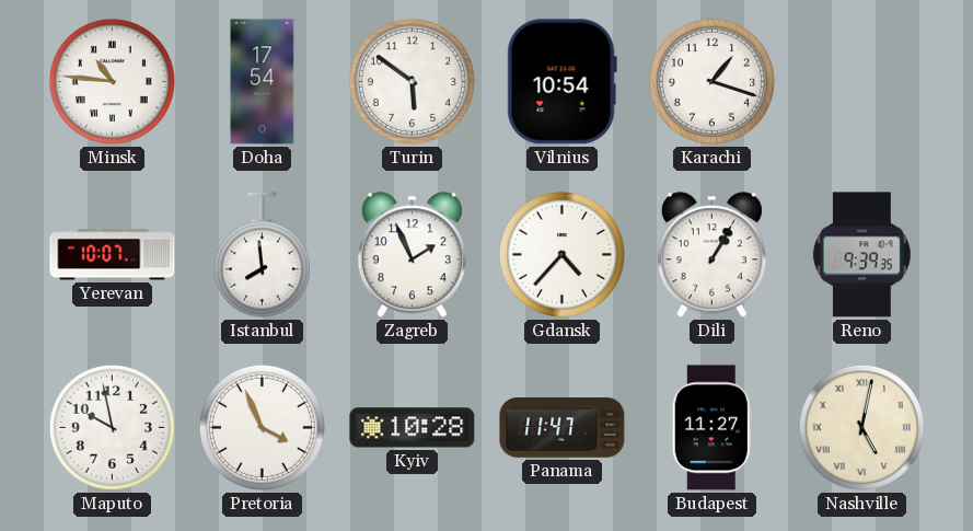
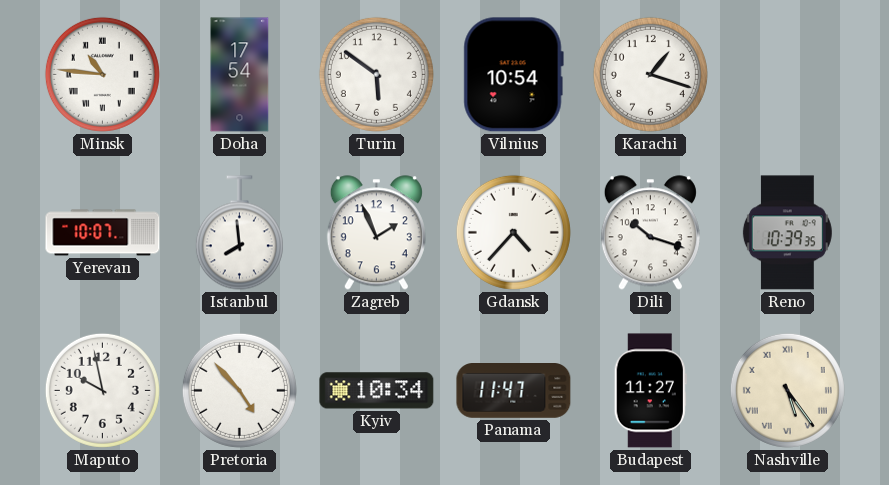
Dili: 1:05 -> 10:18
Reno: 9:39 -> 10:39
Pretoria: 3:56 -> 4:53
Kyiv: 10:28 -> 10:34
Nashville: 5:02 -> 5:24
